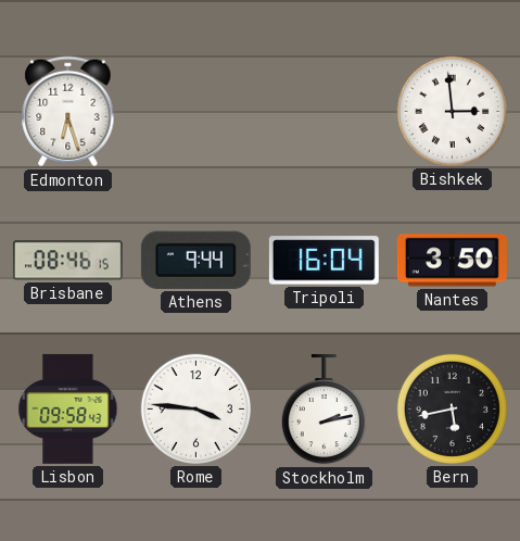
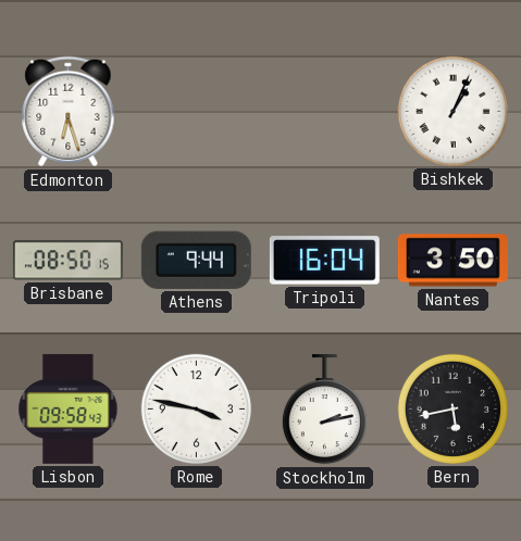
Bishkek: 2:59 -> 1:04
Brisbane: 08:46 -> 08:50
Rome: 3:46 -> 3:47
